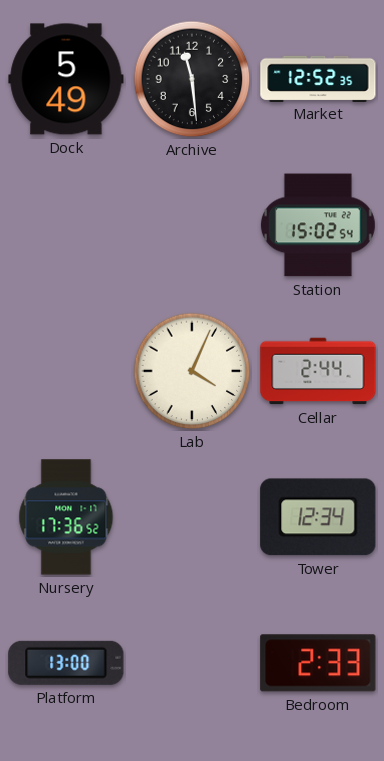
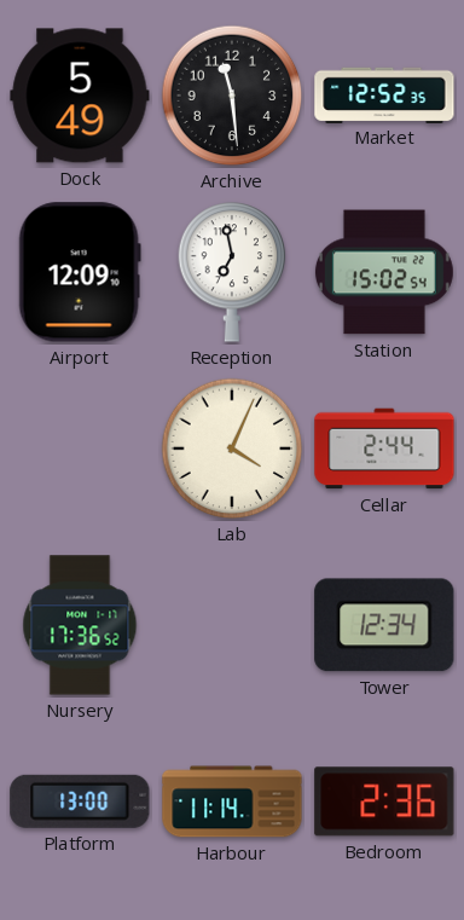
Airport: none -> 12:09
Reception: none -> 6:58
Harbour: none -> 11:14
Bedroom: 2:33 -> 2:36
